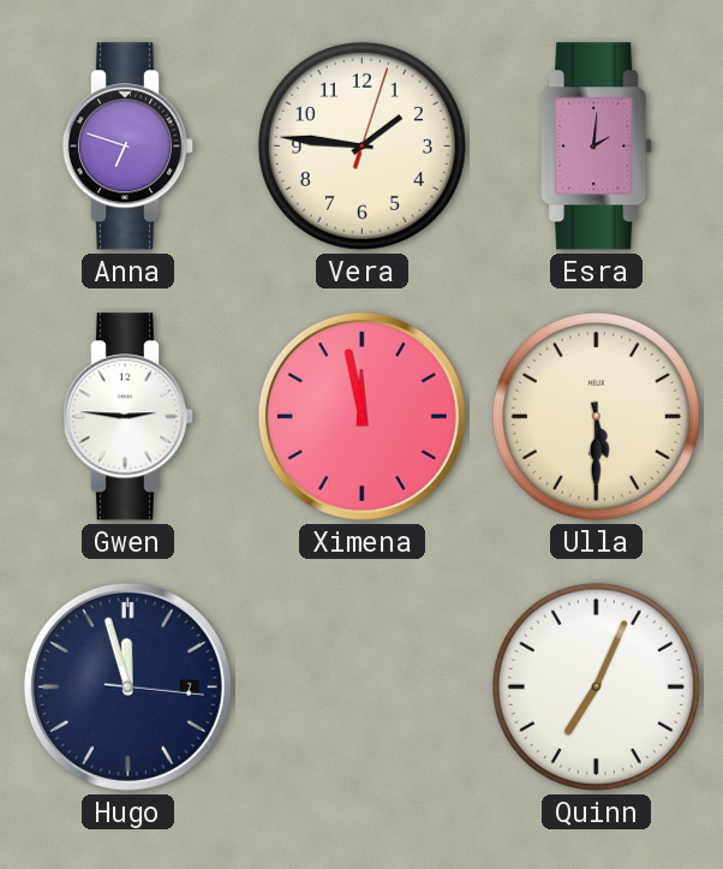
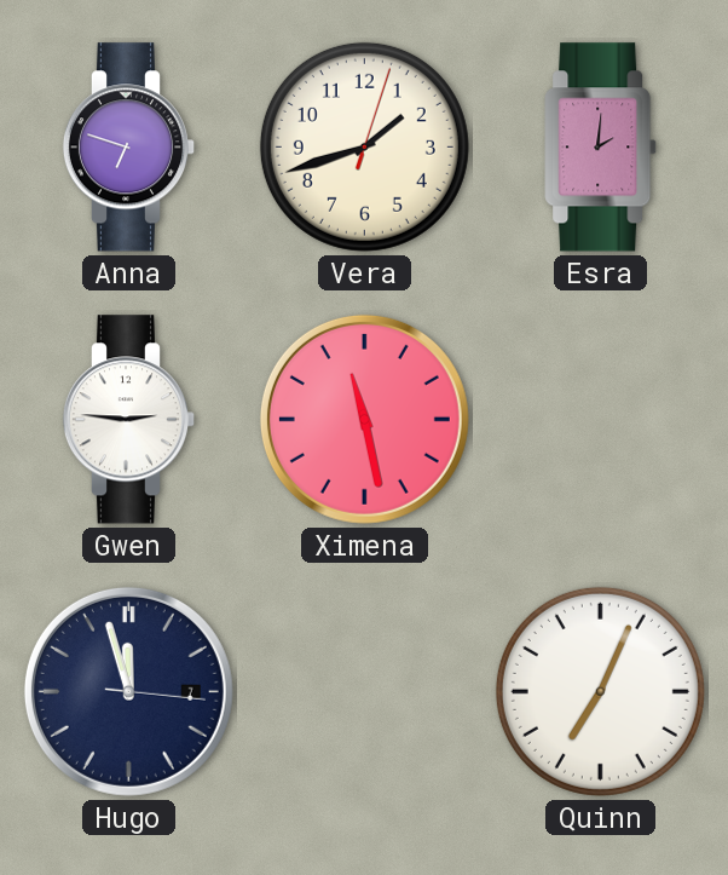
Vera: 1:46 -> 1:42
Ximena: 11:58 -> 11:28
Ulla: 5:30 -> none
